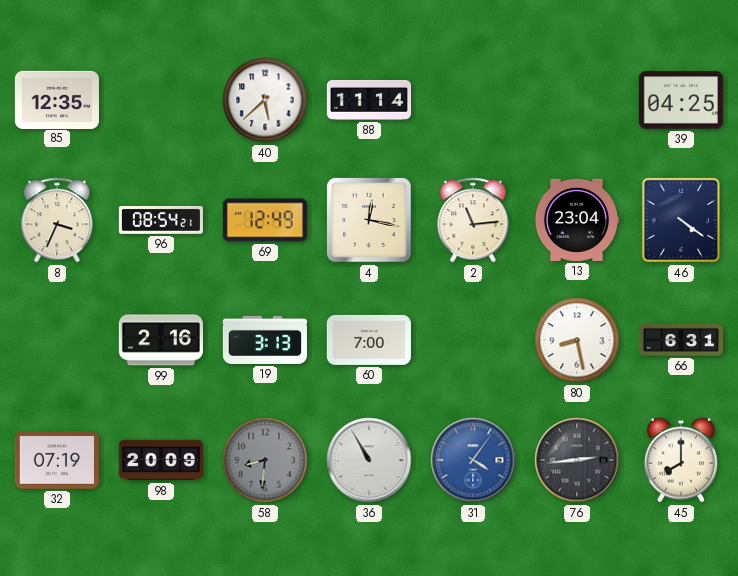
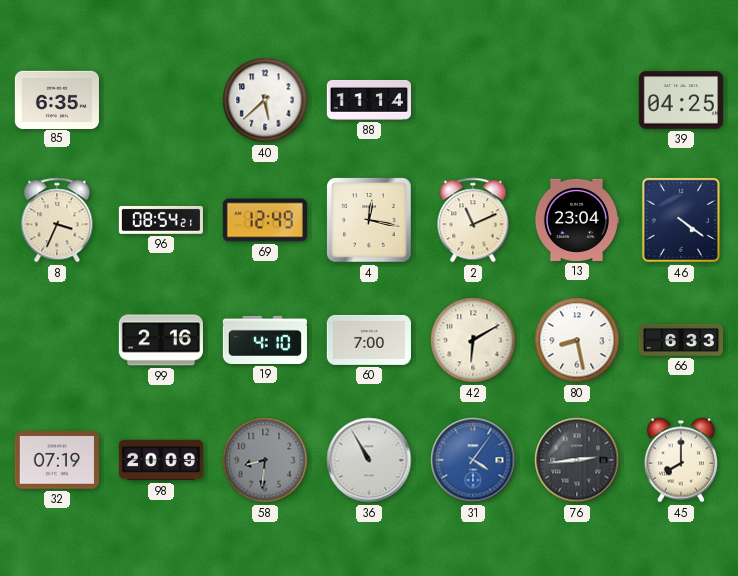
85: 12:35 -> 6:35
2: 11:14 -> 11:11
19: 3:13 -> 4:10
42: none -> 6:10
66: 6:31 -> 6:33
